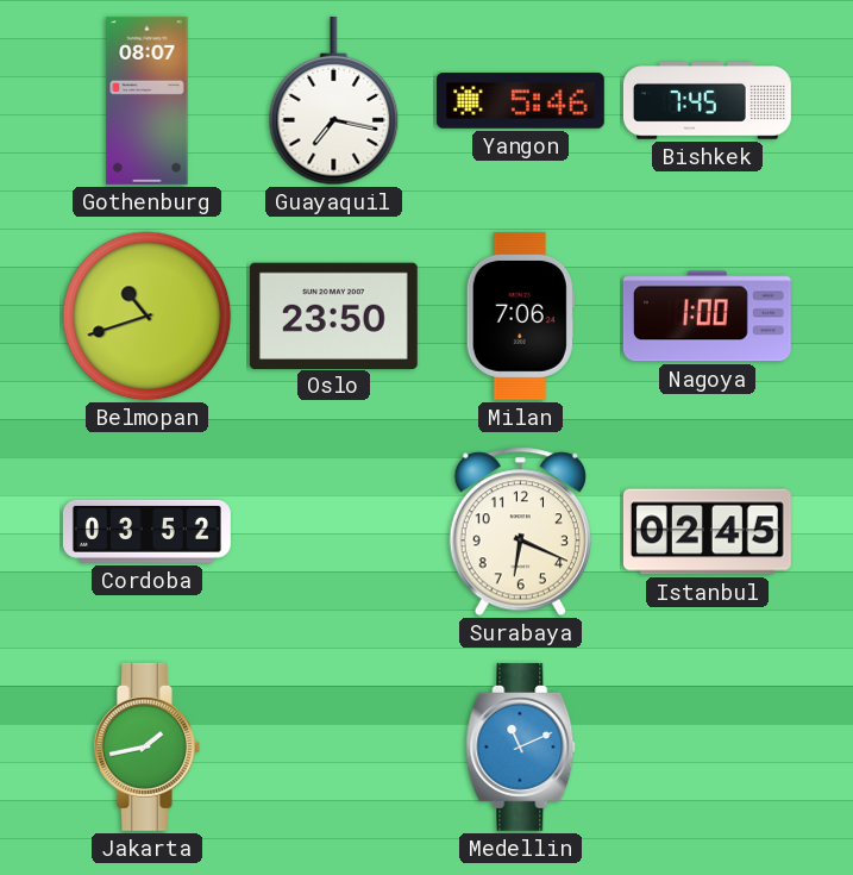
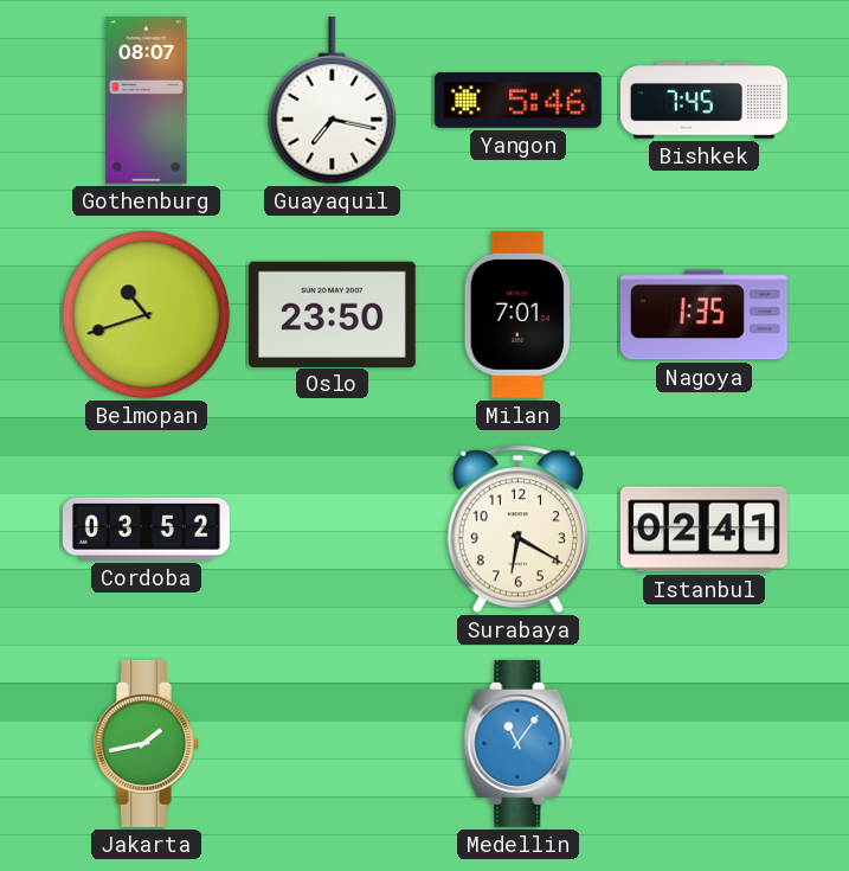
Milan: 7:06 -> 7:01
Nagoya: 1:00 -> 1:35
Surabaya: 6:19 -> 6:20
Istanbul: 02:45 -> 02:41
Medellin: 11:11 -> 11:06
